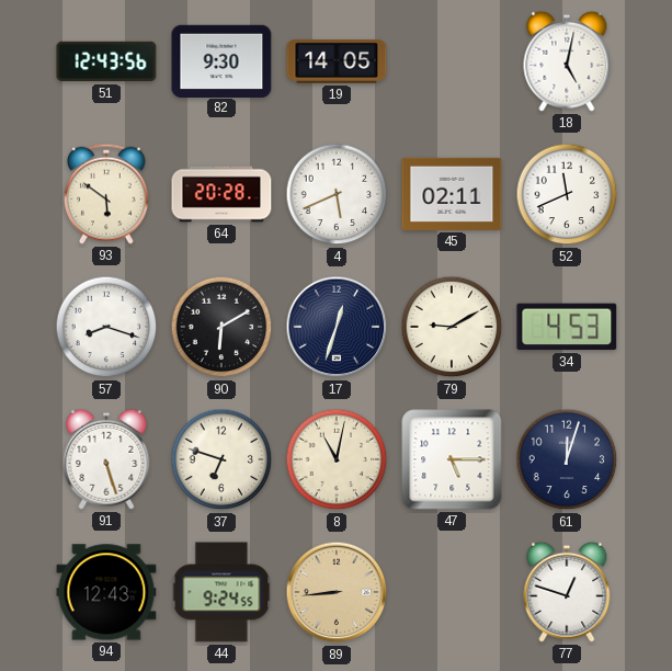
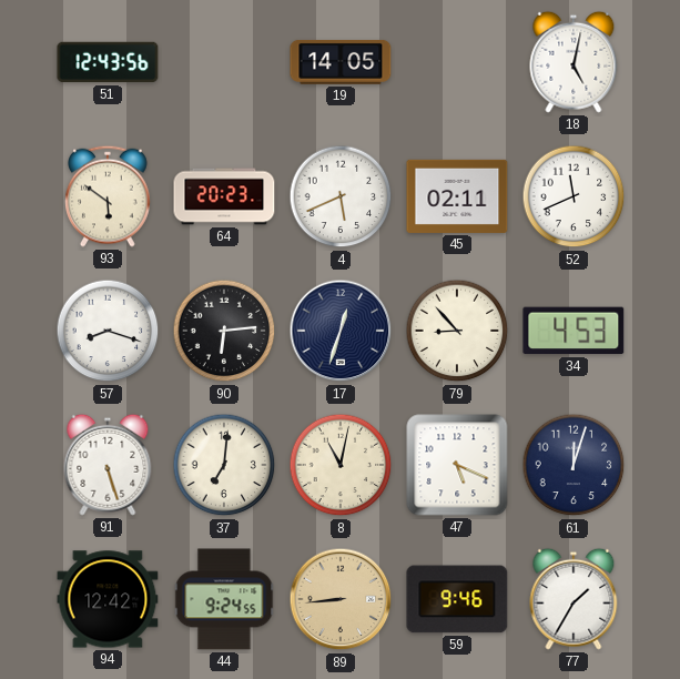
82: 9:30 -> none
64: 20:28 -> 20:23
90: 6:10 -> 6:14
79: 9:10 -> 8:53
37: 6:48 -> 7:01
47: 5:15 -> 5:19
94: 12:43 -> 12:42
59: none -> 9:46
77: 12:48 -> 1:35
